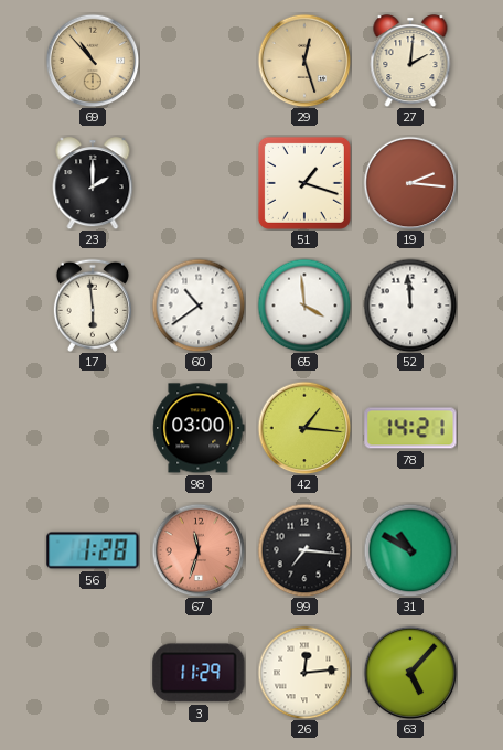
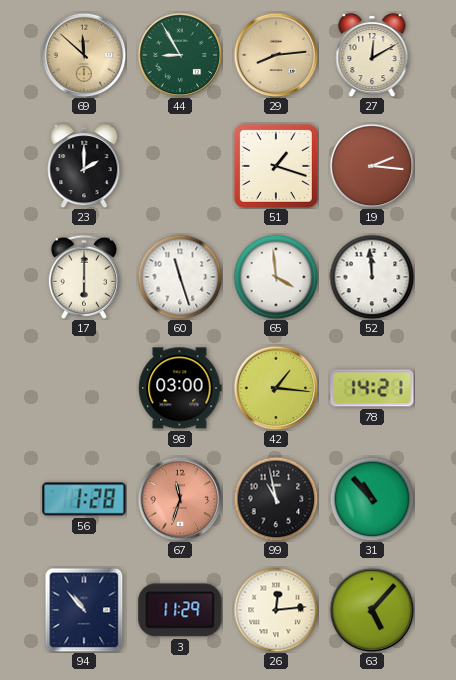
69: 10:53 -> 11:52
44: none -> 8:55
29: 12:27 -> 8:14
27: 2:01 -> 12:10
17: 5:59 -> 6:00
60: 10:39 -> 11:27
99: 7:16 -> 10:58
31: 10:50 -> 10:53
94: none -> 10:53
